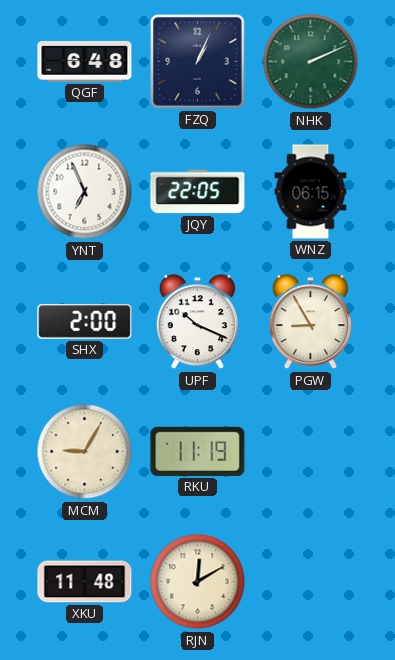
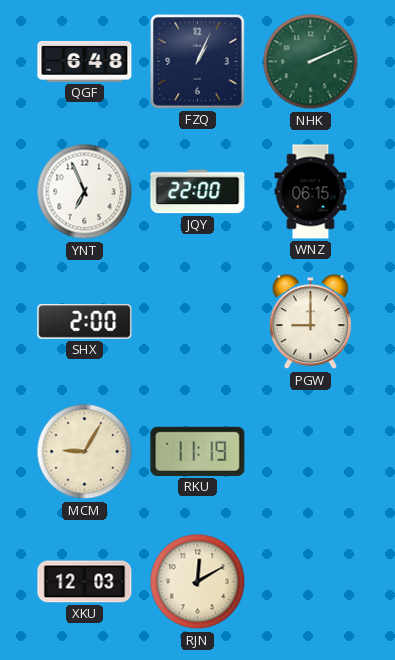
JQY: 22:05 -> 22:00
UPF: 10:19 -> none
PGW: 8:55 -> 9:00
XKU: 11:48 -> 12:03
